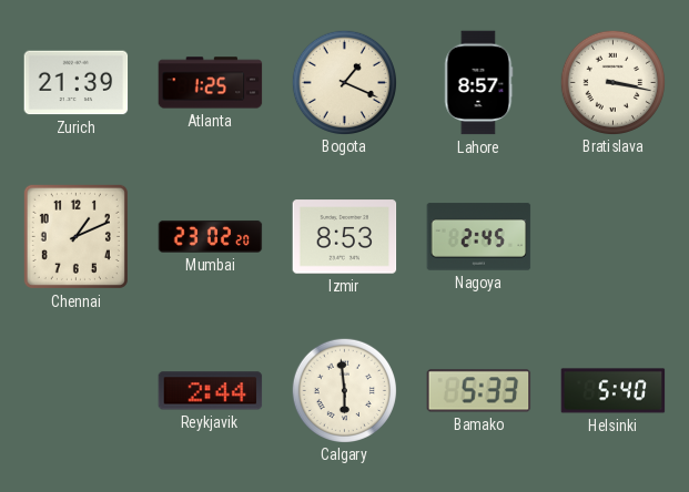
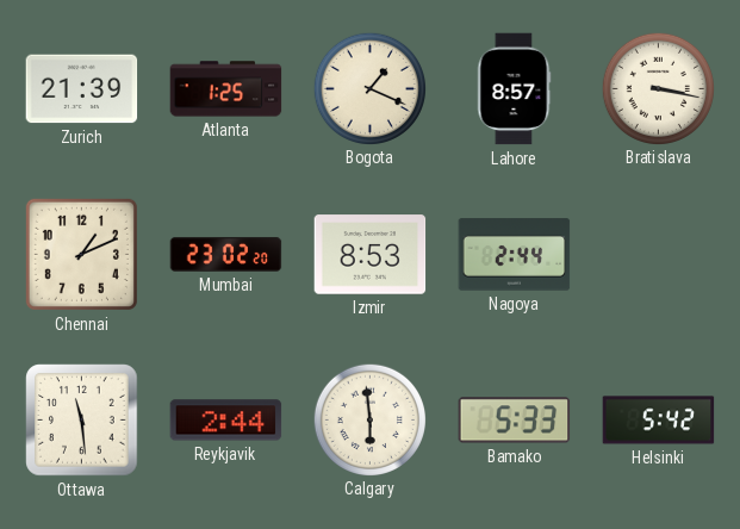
Nagoya: 2:45 -> 2:44
Ottawa: none -> 11:29
Helsinki: 5:40 -> 5:42
